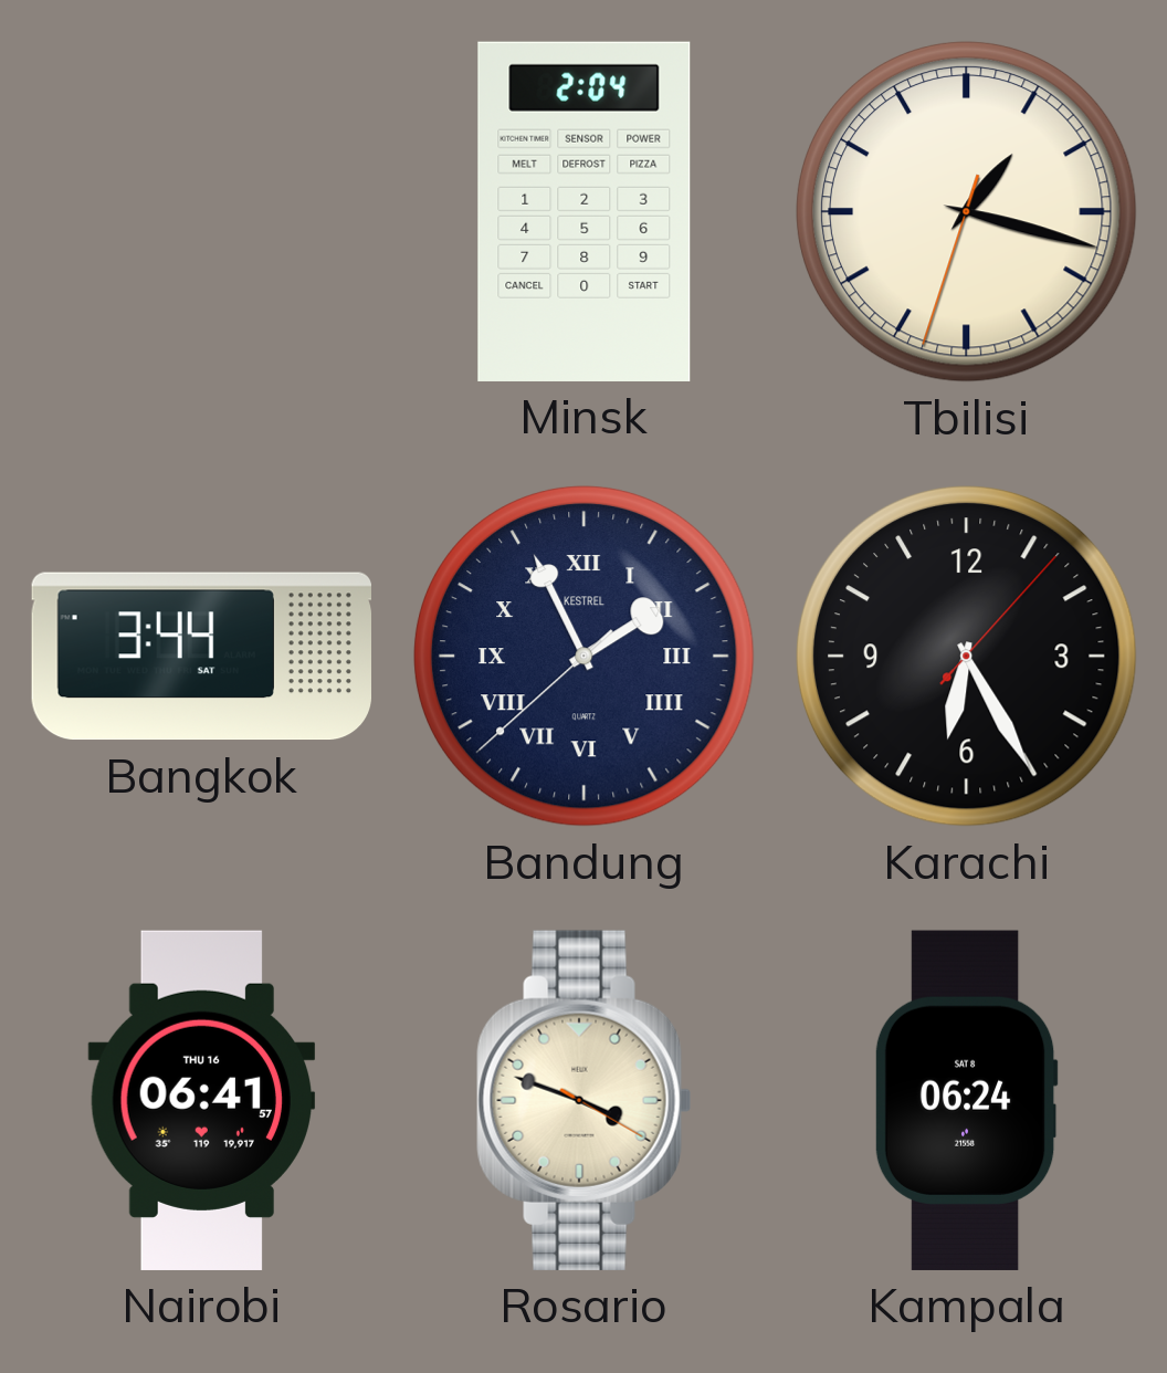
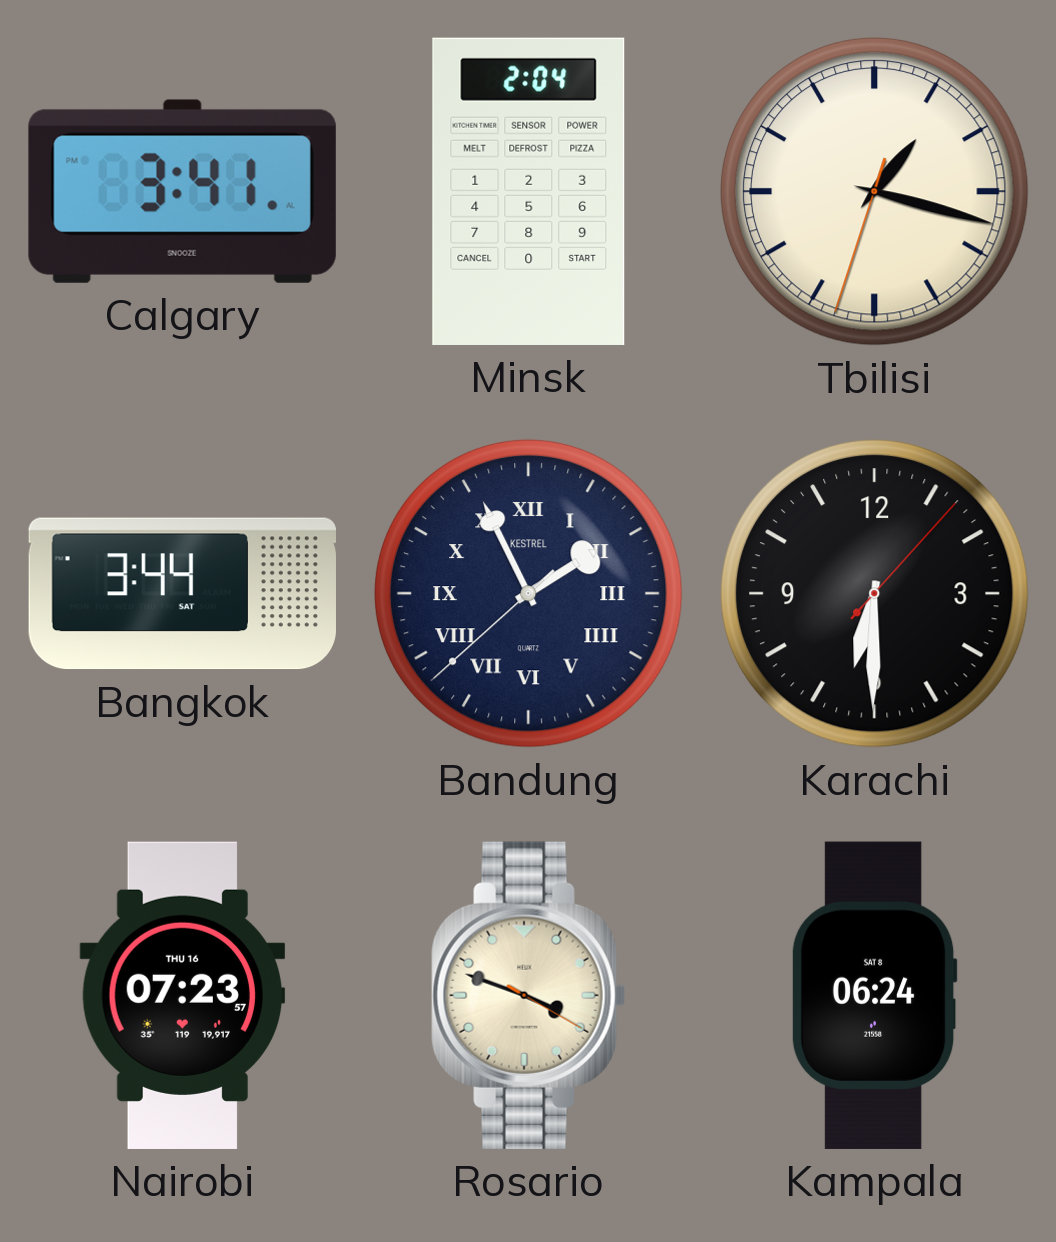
Calgary: none -> 3:41
Karachi: 6:25 -> 6:30
Nairobi: 06:41 -> 07:23
